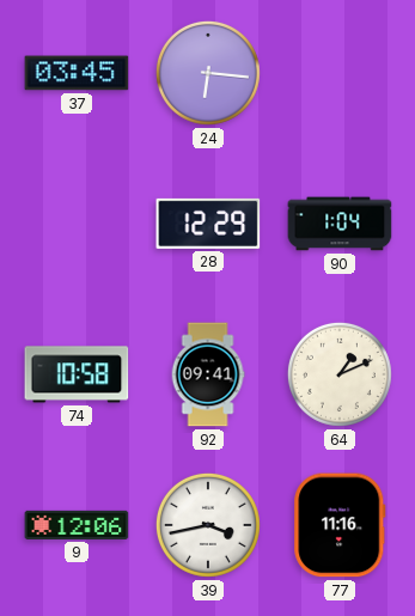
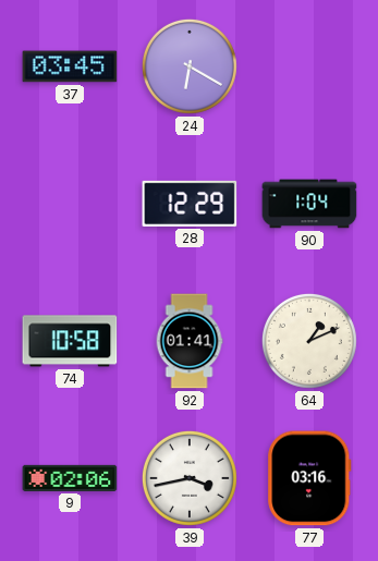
24: 6:16 -> 6:20
92: 09:41 -> 01:41
9: 12:06 -> 02:06
77: 11:16 -> 03:16
